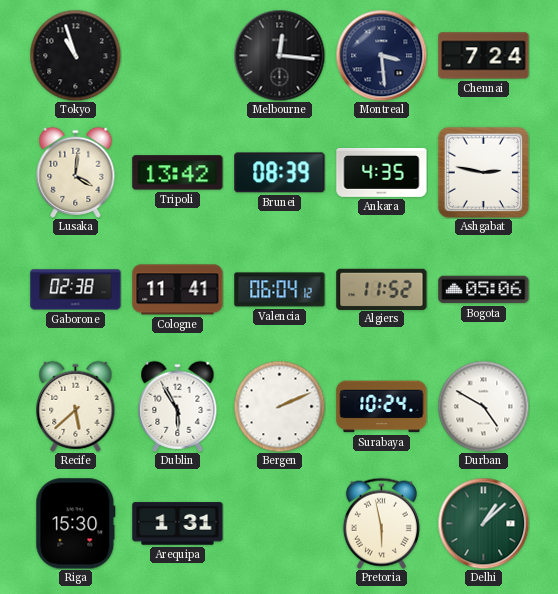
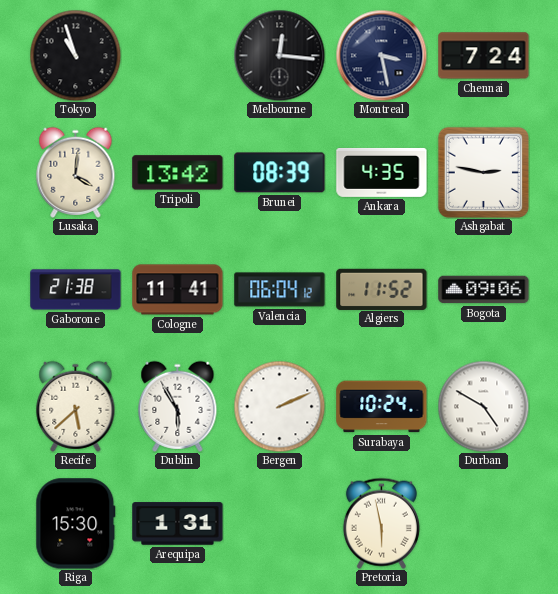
Montreal: 3:29 -> 3:28
Gaborone: 02:38 -> 21:38
Bogota: 05:06 -> 09:06
Delhi: 1:08 -> none
